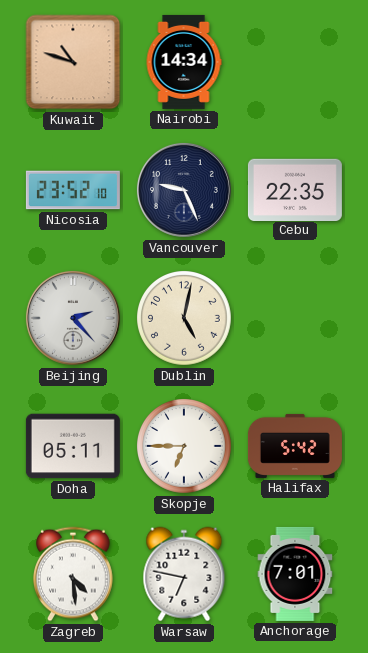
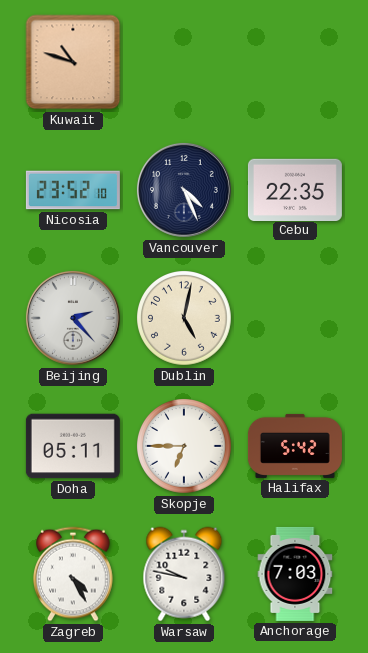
Nairobi: 14:34 -> none
Vancouver: 9:26 -> 4:26
Zagreb: 4:29 -> 4:25
Warsaw: 6:47 -> 9:47
Anchorage: 7:01 -> 7:03
